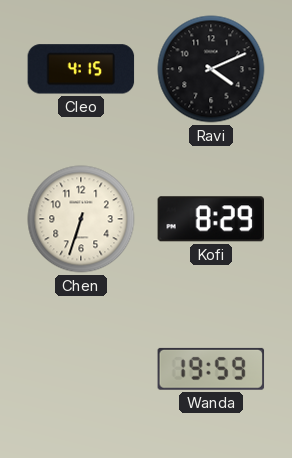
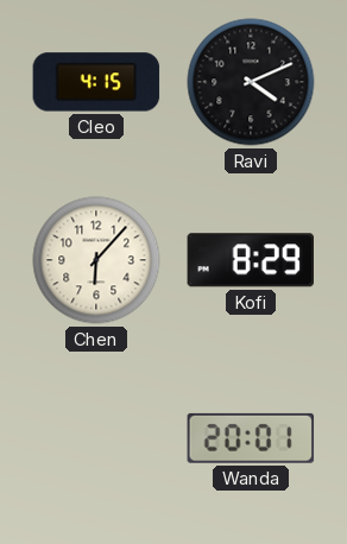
Chen: 6:33 -> 6:07
Wanda: 19:59 -> 20:01
